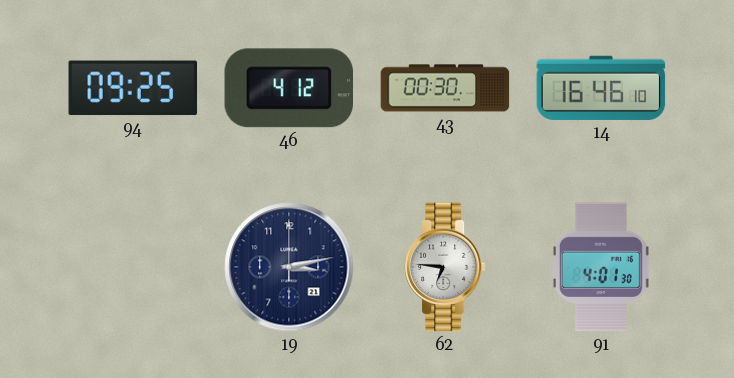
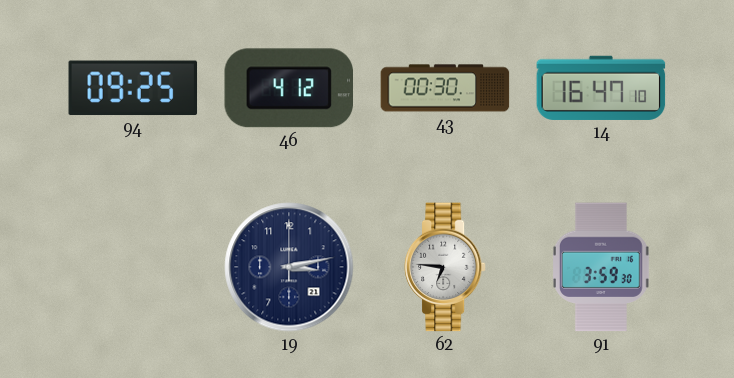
14: 16:46 -> 16:47
91: 4:01 -> 3:59
